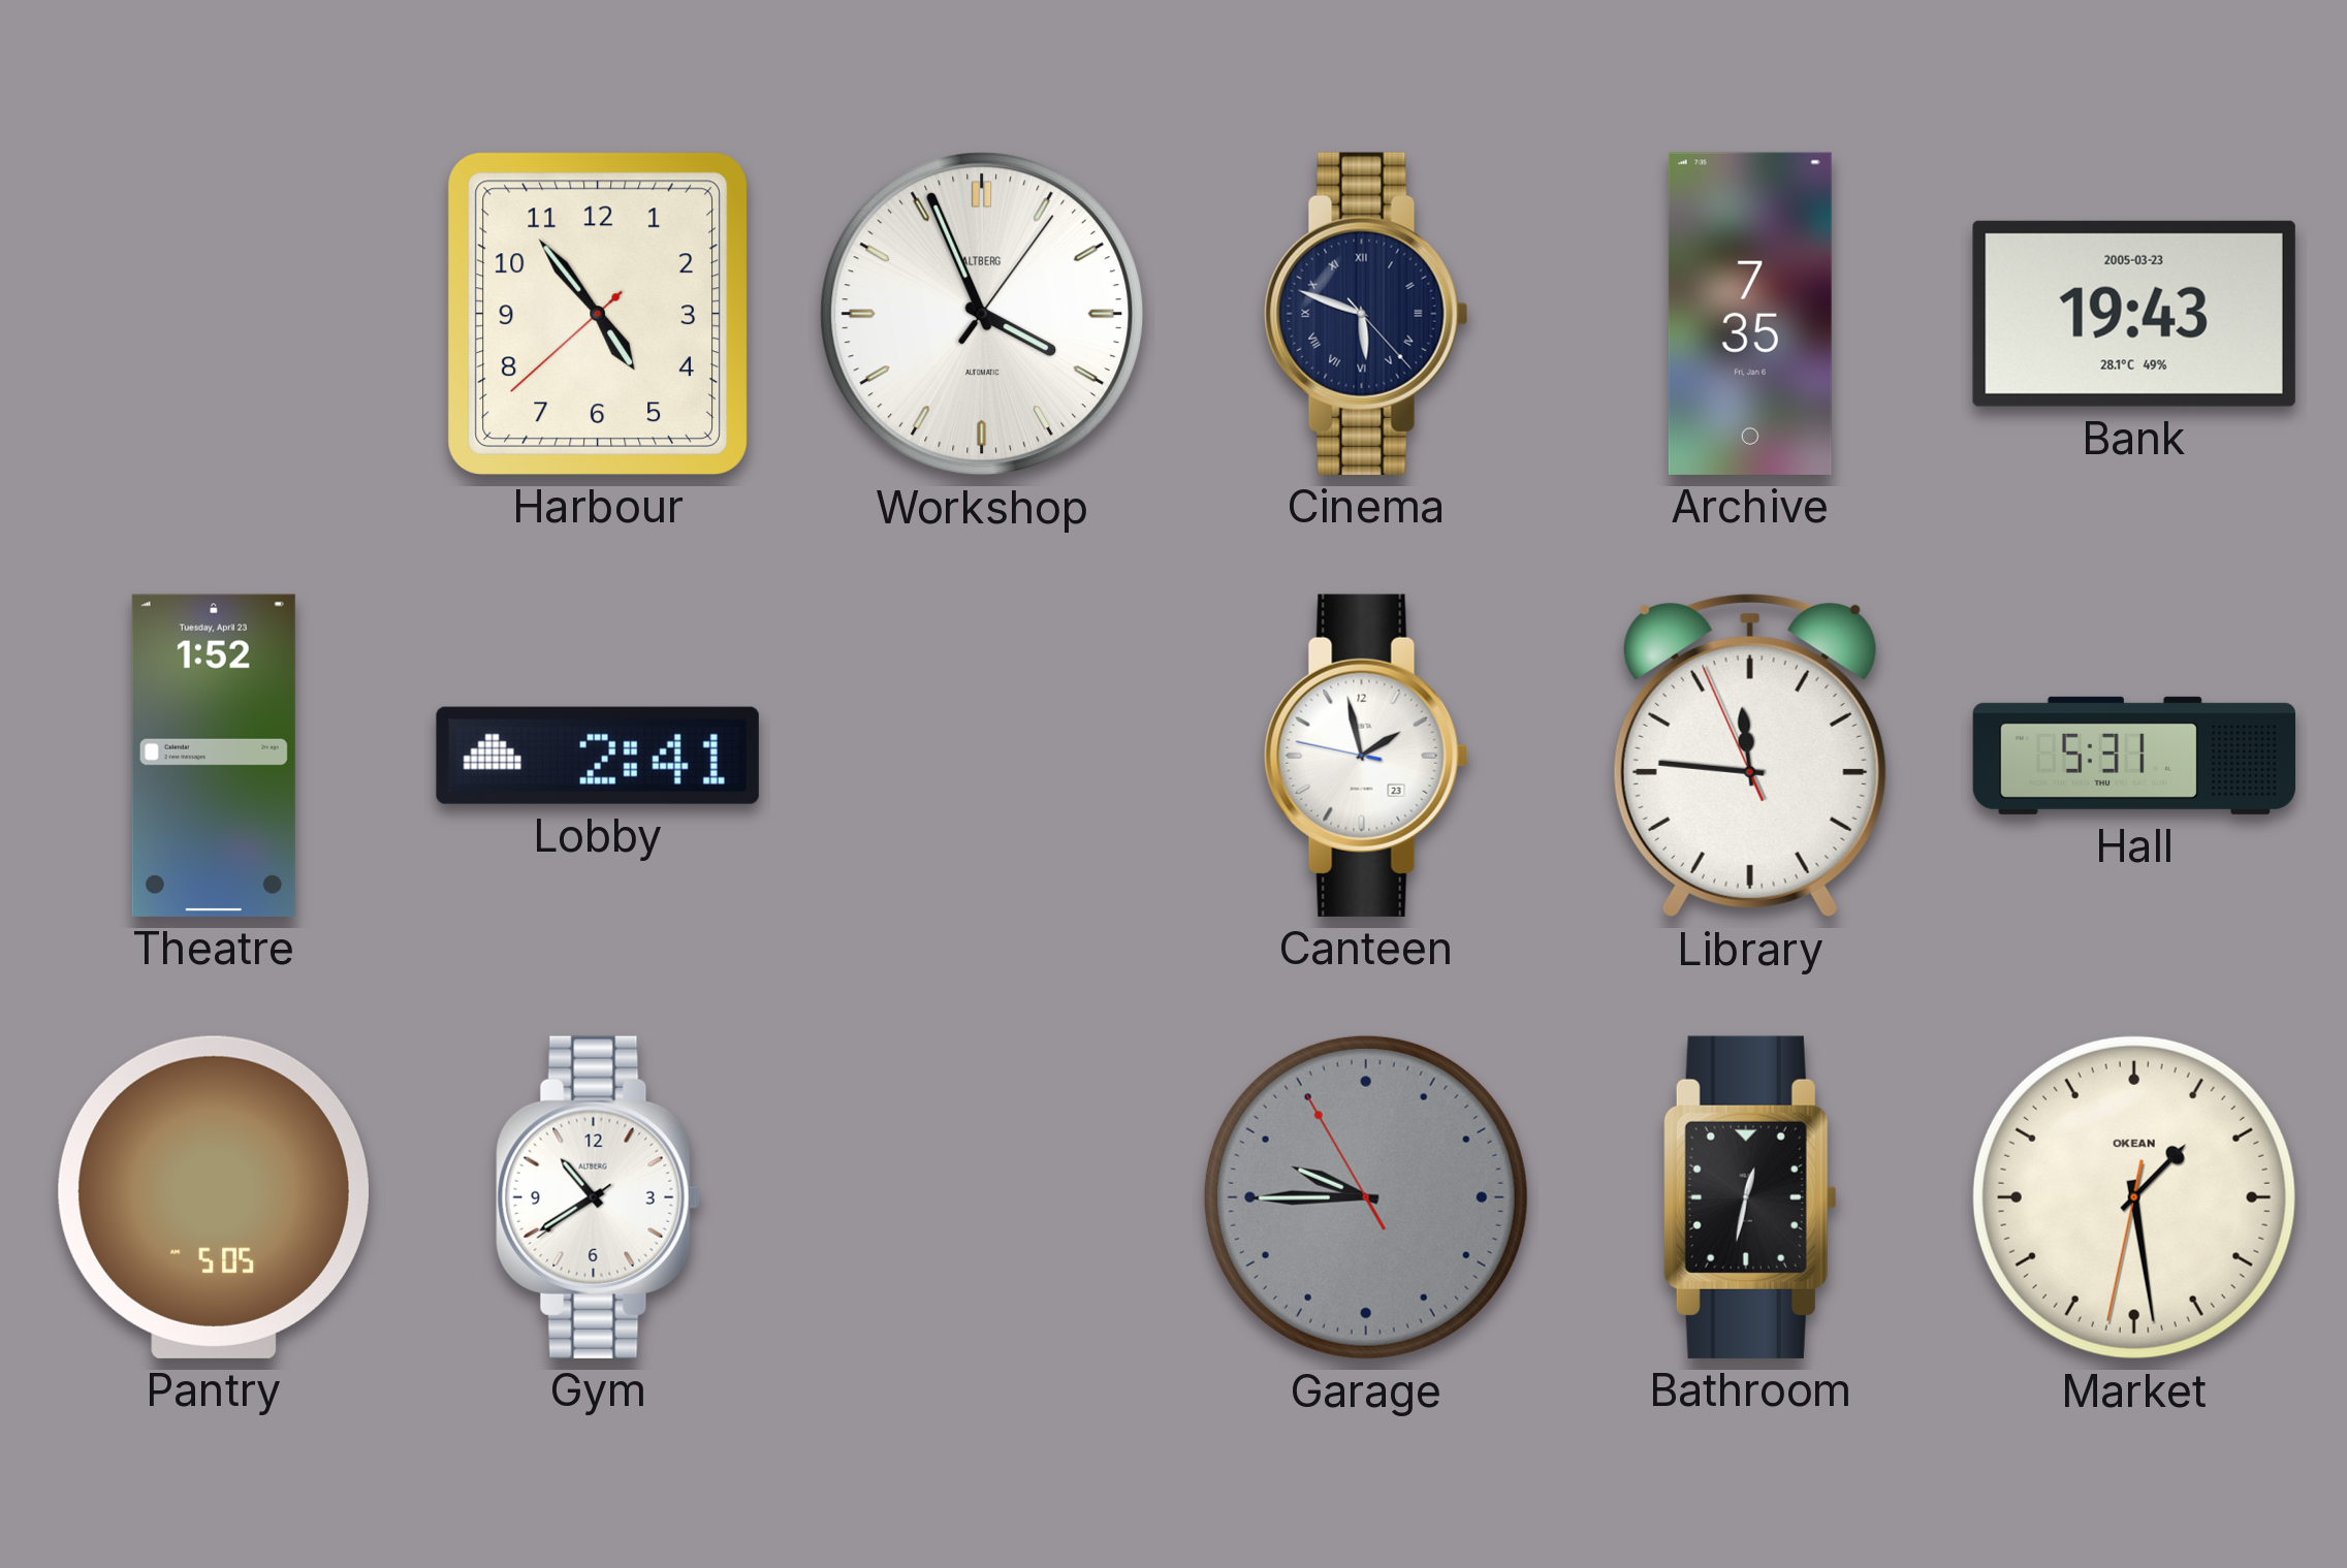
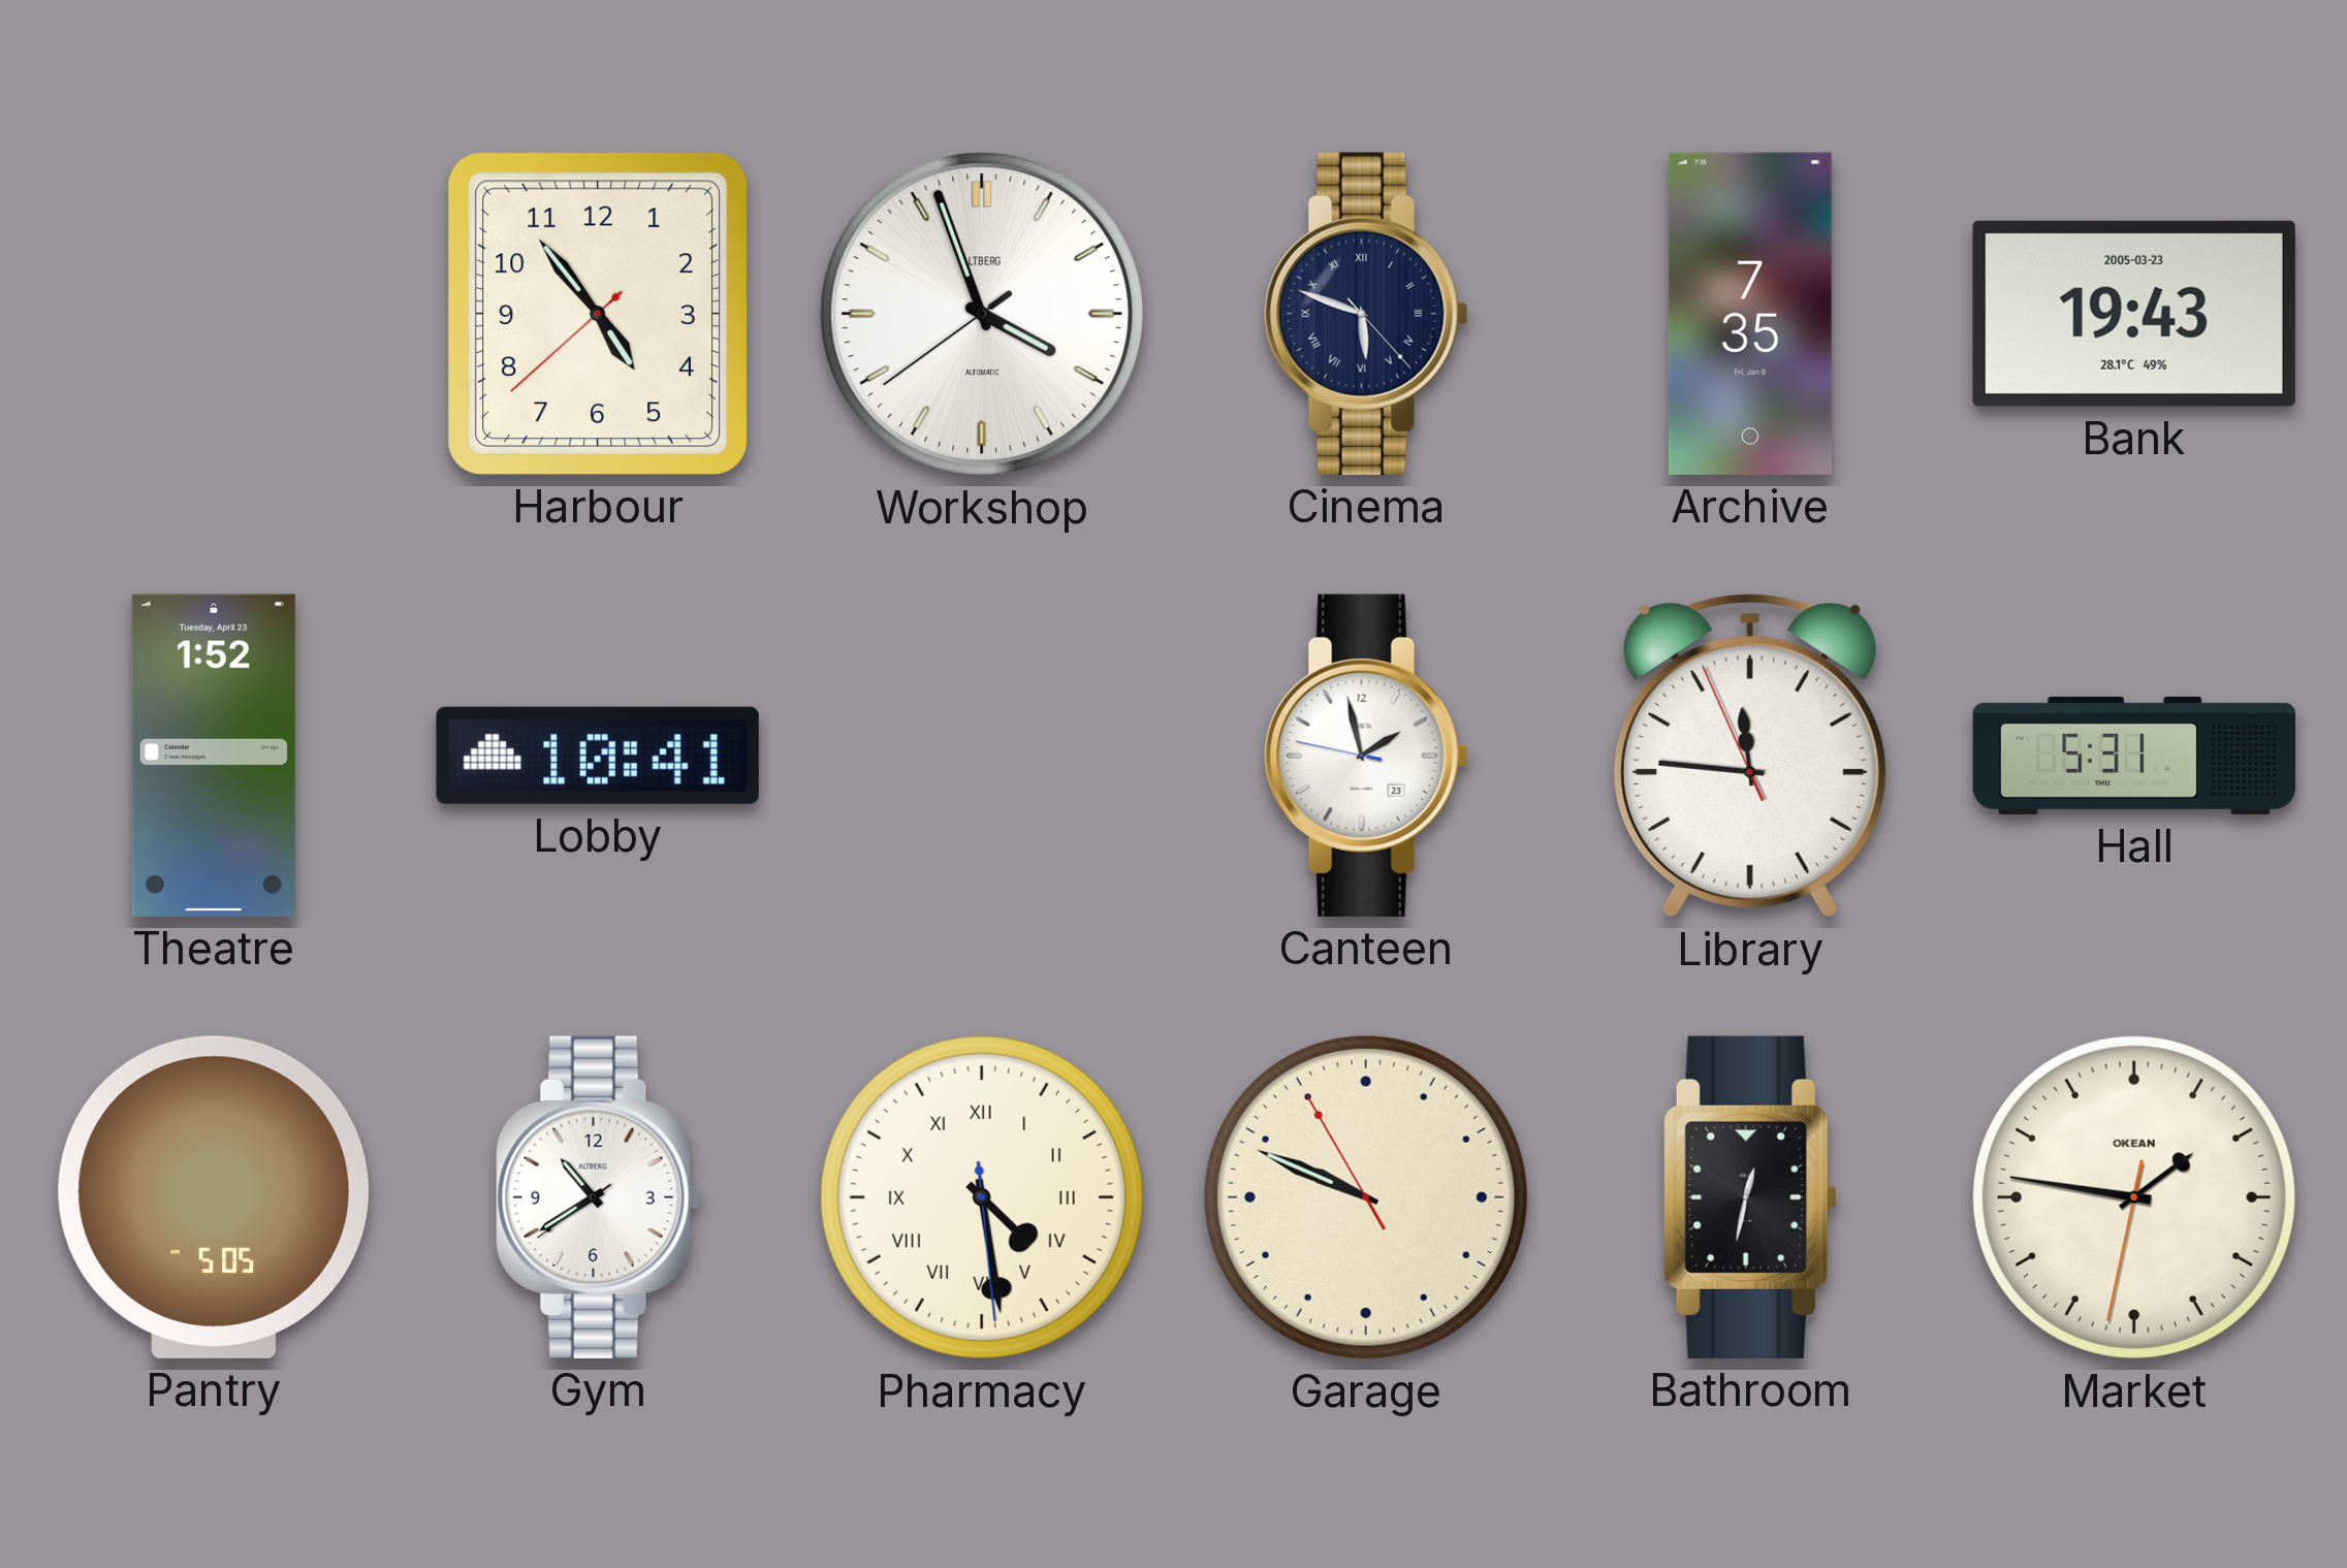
Workshop: 3:56:06 -> 3:56:39
Lobby: 2:41 -> 10:41
Pharmacy: none -> 4:28
Garage: 9:44 -> 9:48
Garage dial: grey -> cream
Market: 1:28 -> 1:46
